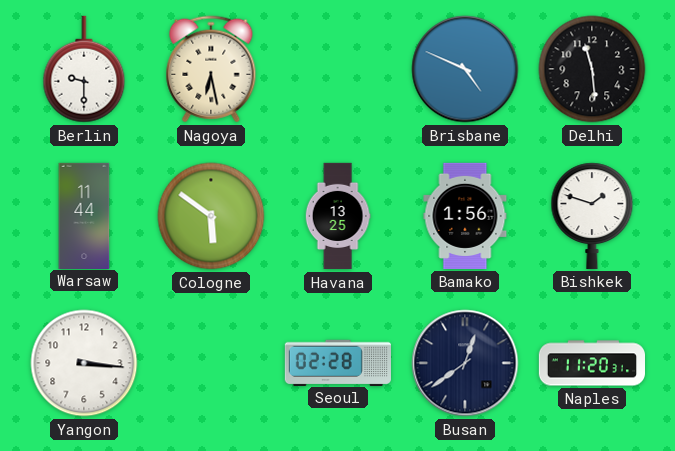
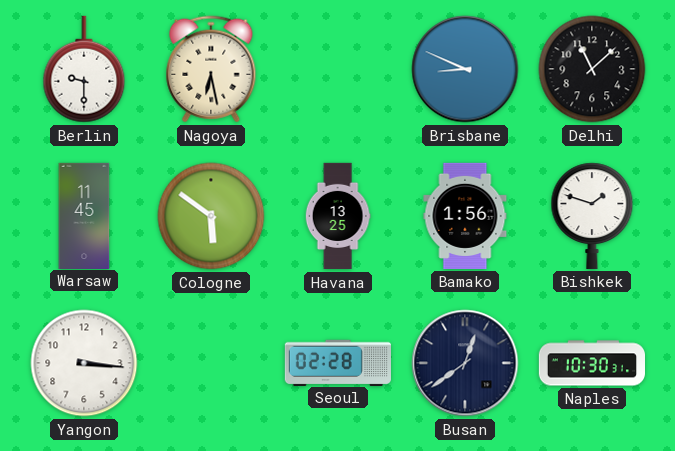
Brisbane: 4:49 -> 8:49
Delhi: 11:29 -> 11:08
Warsaw: 11:44 -> 11:45
Naples: 11:20 -> 10:30
